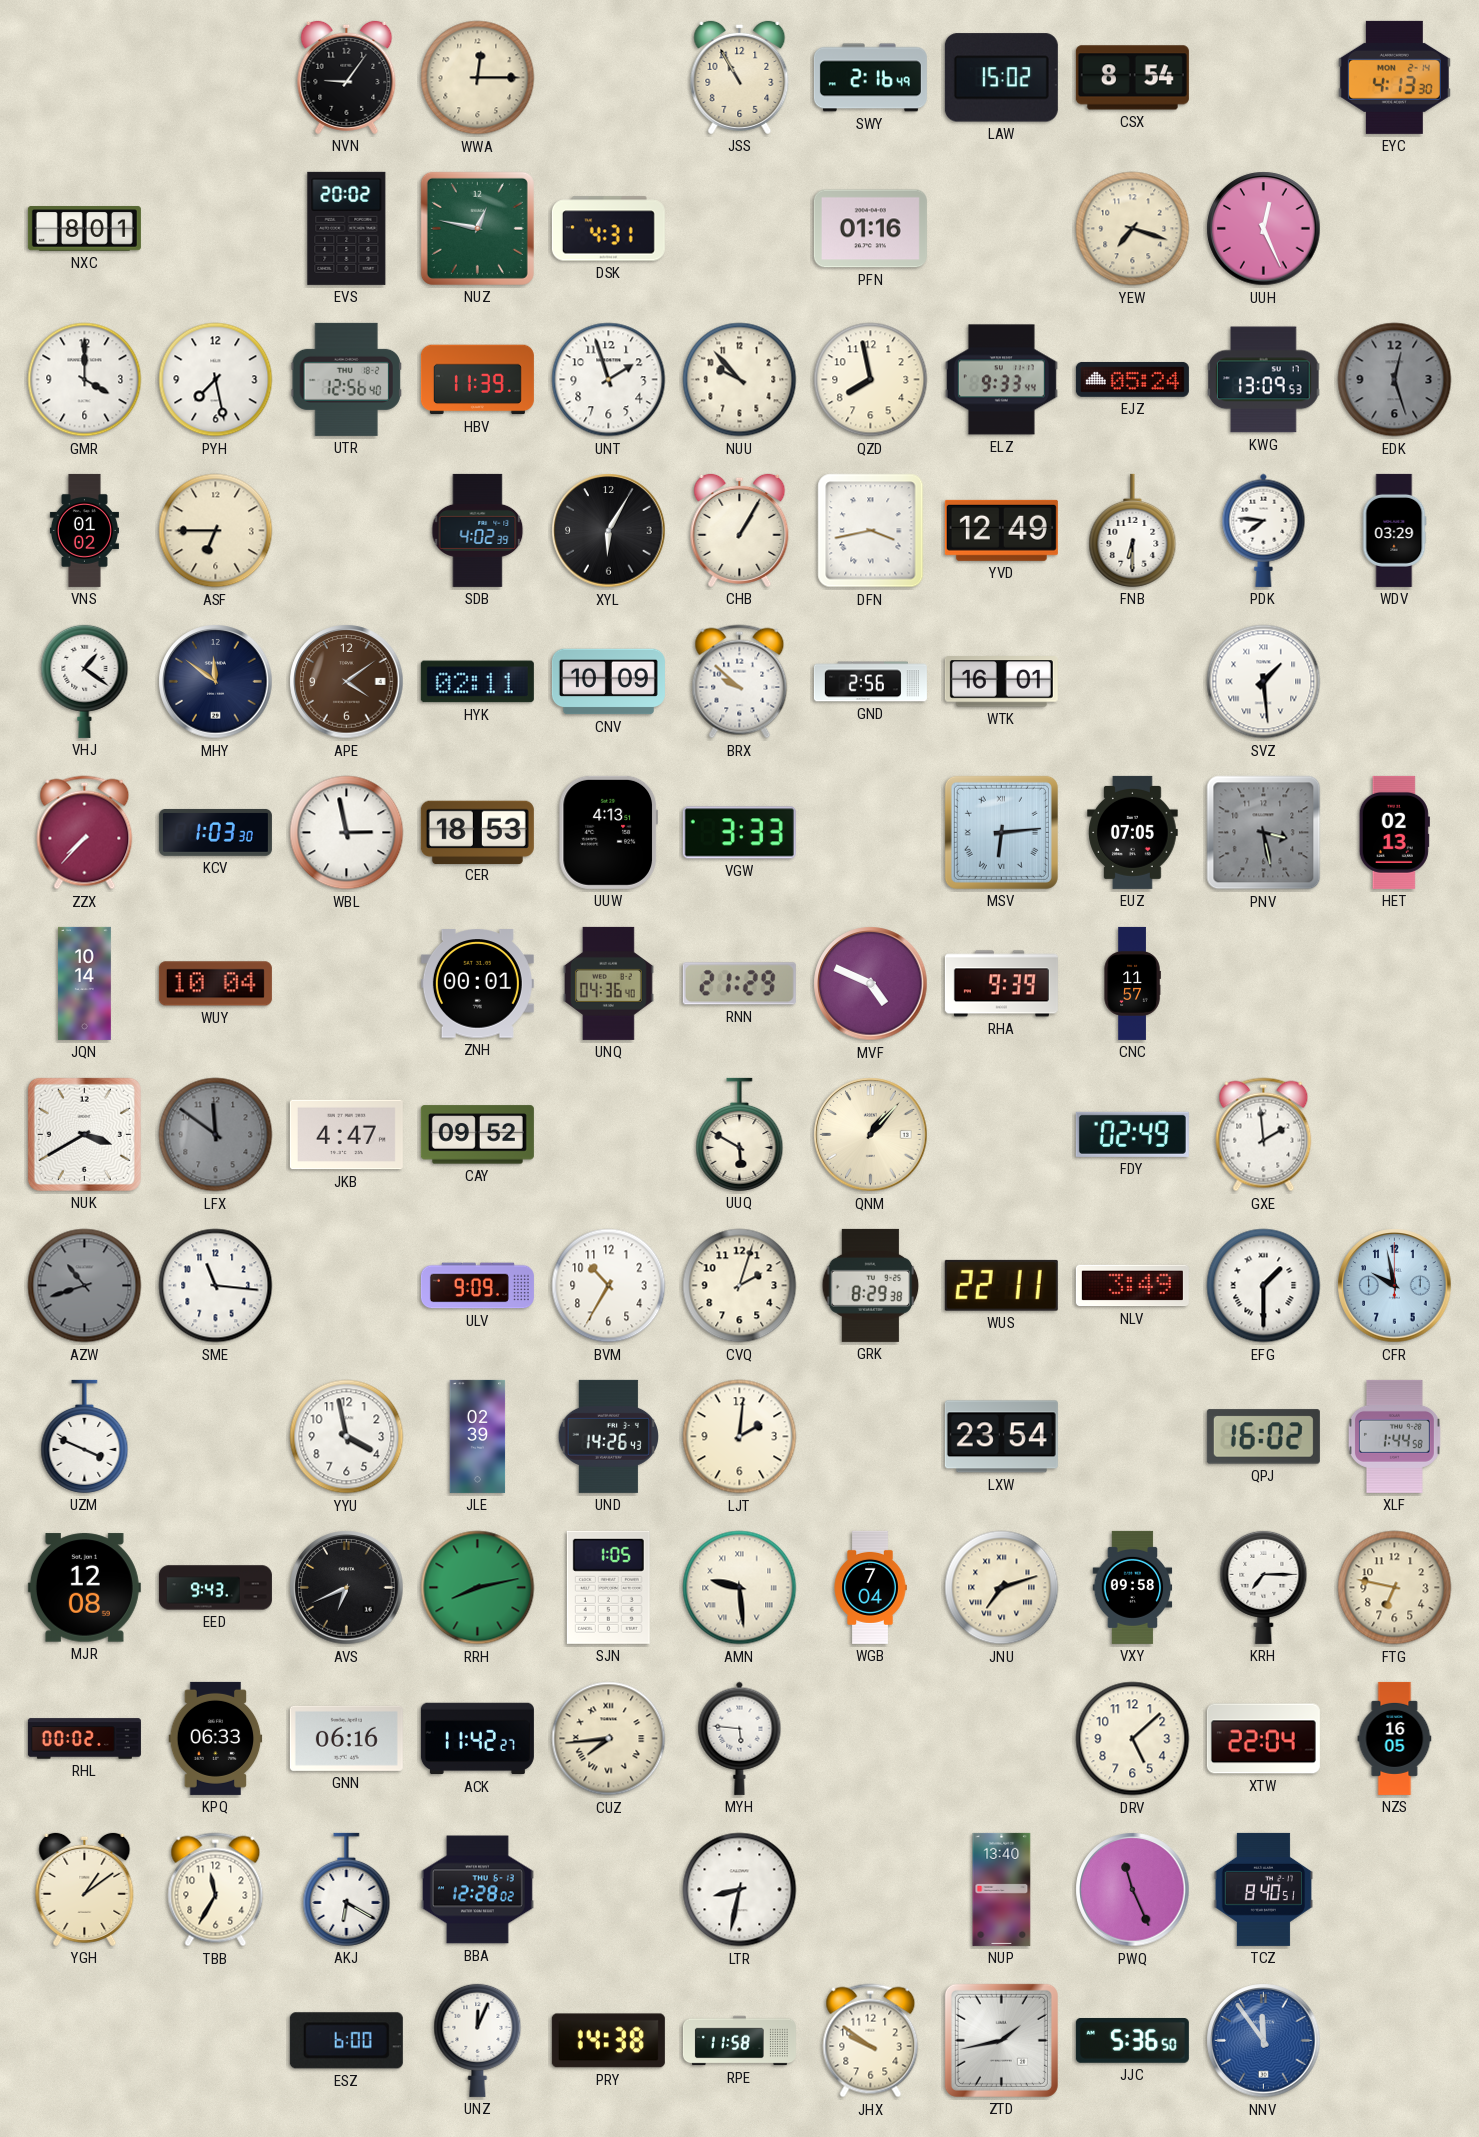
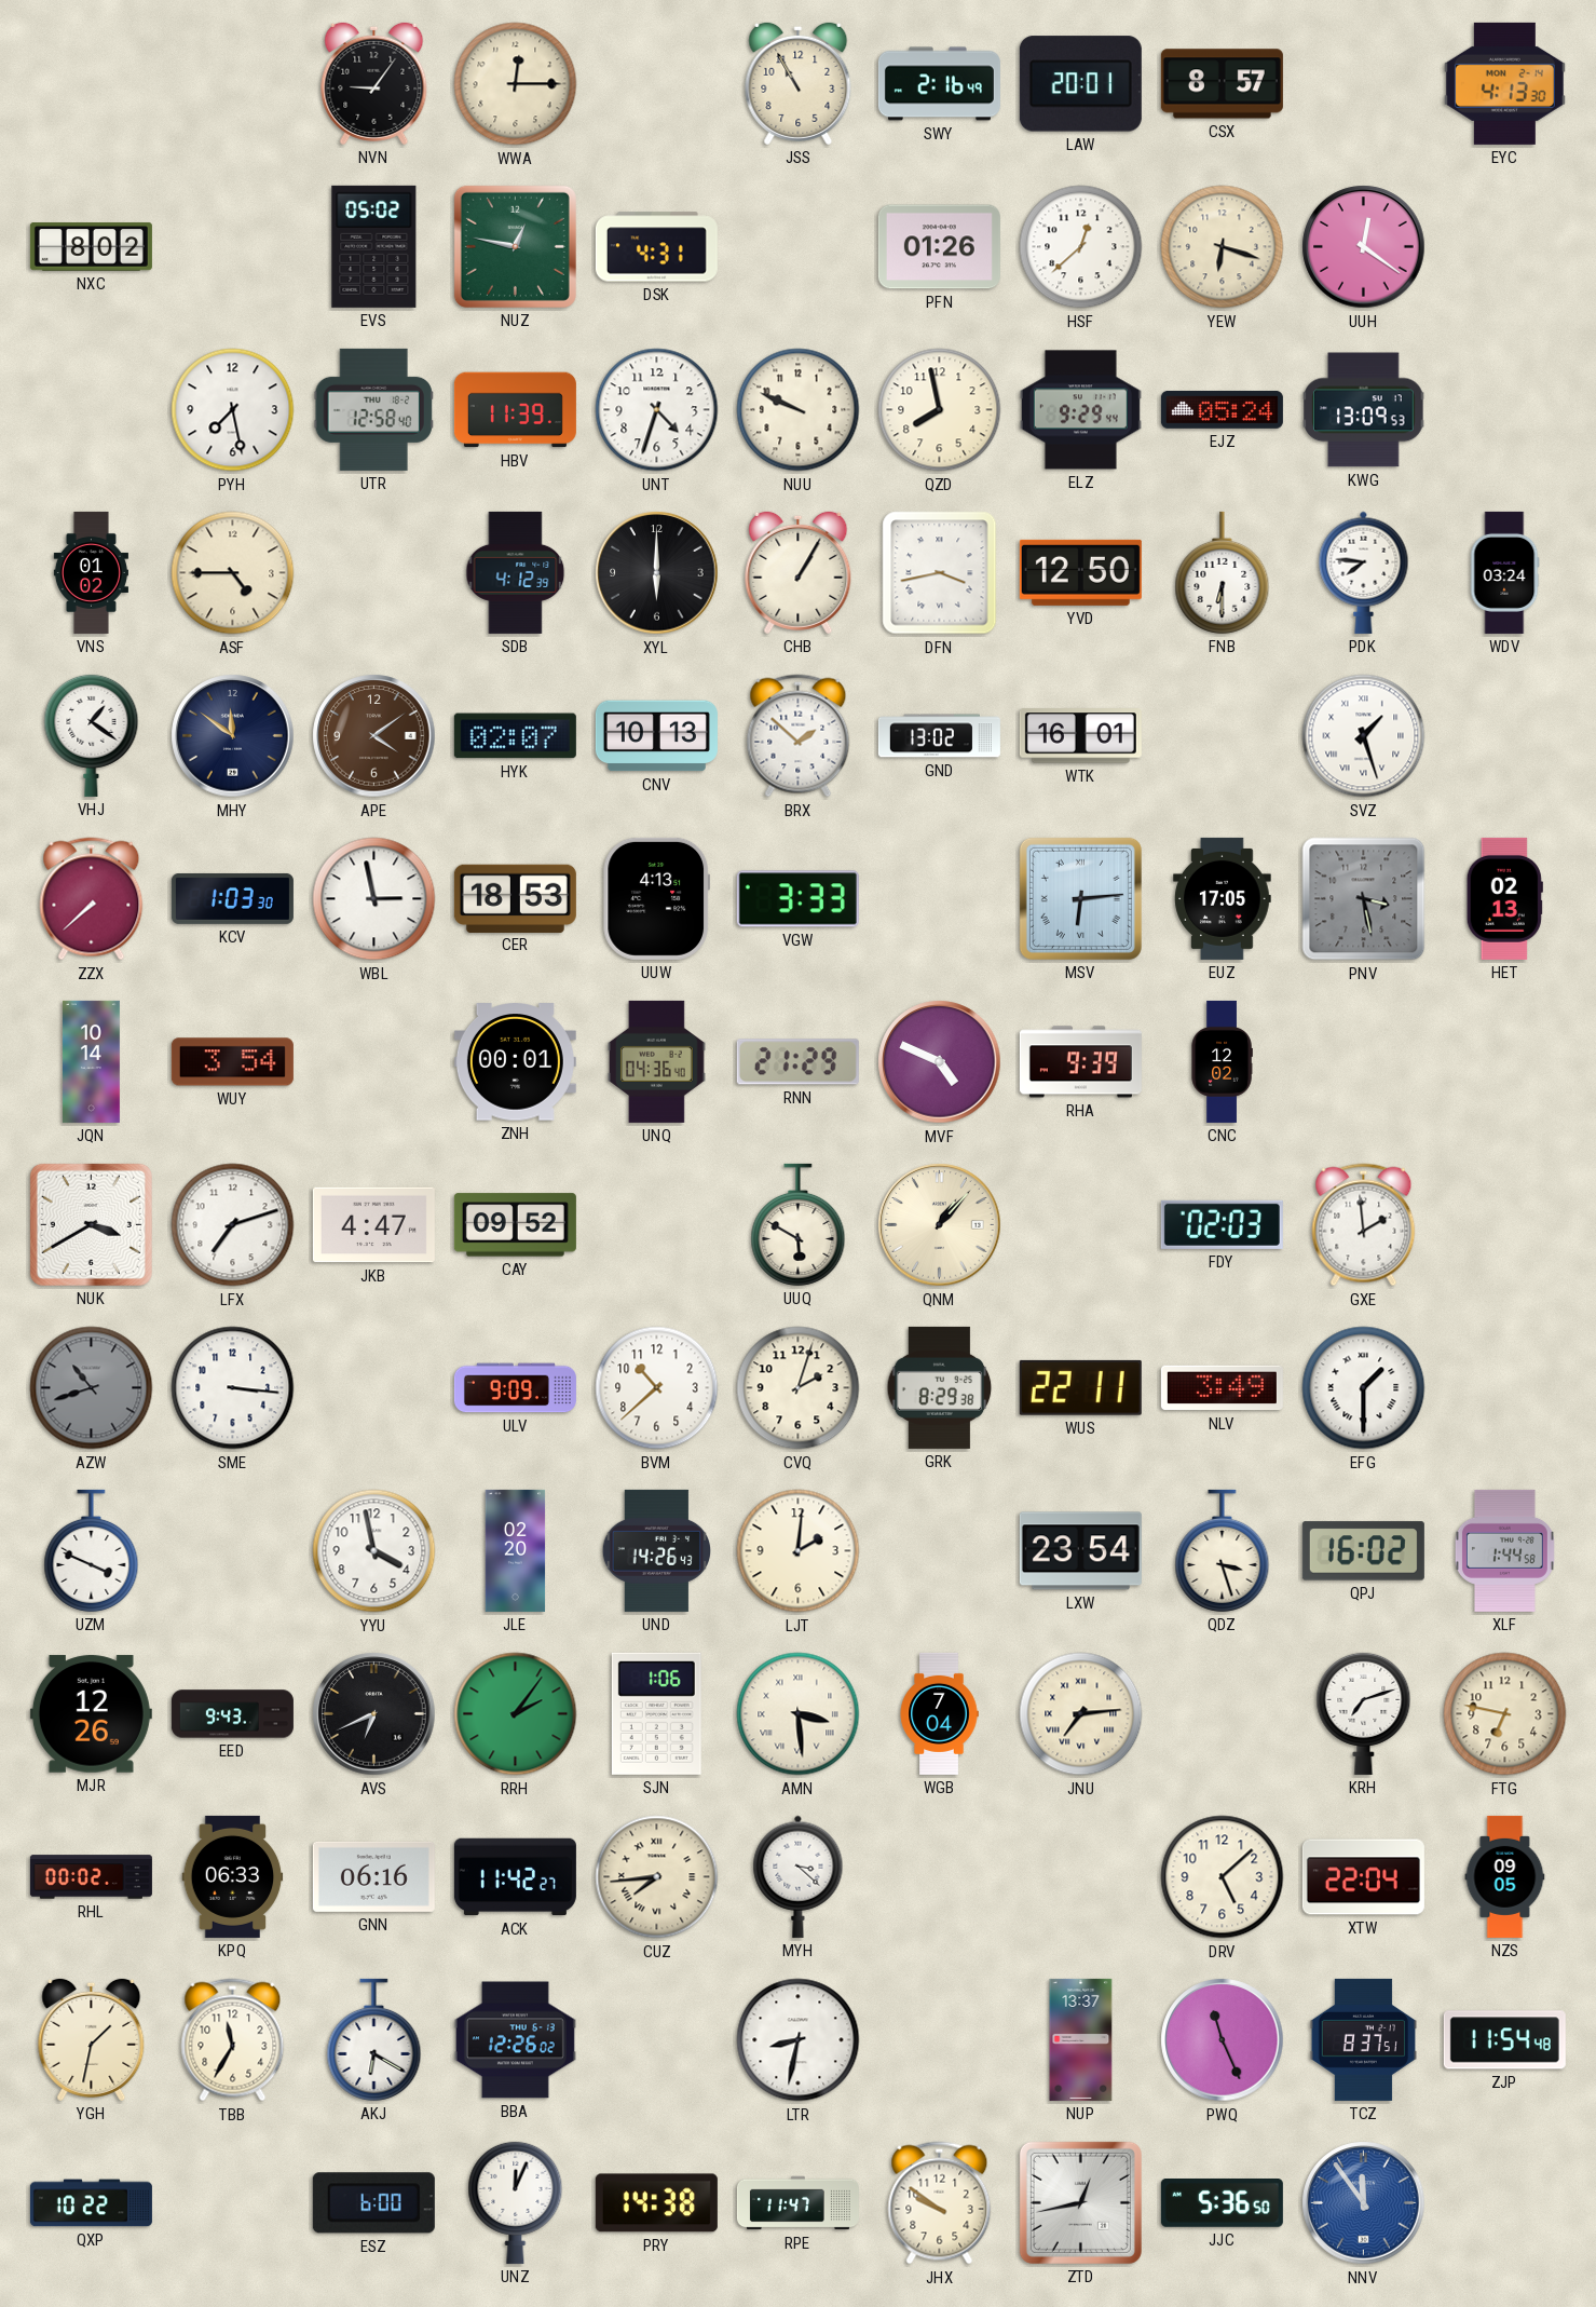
LAW: 15:02 -> 20:01
CSX: 8:54 -> 8:57
NXC: 8:01 -> 8:02
EVS: 20:02 -> 05:02
PFN: 01:16 -> 01:26
HSF: none -> 12:38
YEW: 7:18 -> 6:18
UUH: 12:26 -> 12:21
GMR: 4:00 -> none
UTR: 12:56 -> 12:58
UNT: 1:57 -> 4:33
NUU: 9:53 -> 9:49
ELZ: 9:33 -> 9:29
EDK: 12:27 -> none
ASF: 6:45 -> 4:45
SDB: 4:02 -> 4:12
XYL: 6:05 -> 6:00
YVD: 12:49 -> 12:50
WDV: 03:29 -> 03:24
HYK: 02:11 -> 02:07
CNV: 10:09 -> 10:13
BRX: 9:52 -> 1:52
GND: 2:56 -> 13:02
SVZ: 1:29 -> 1:27
ZZX: 7:37 -> 7:38
EUZ: 07:05 -> 17:05
WUY: 10:04 -> 3:54
CNC: 11:57 -> 12:02
LFX: 11:51 -> 7:12
LFX dial: grey -> white
FDY: 02:49 -> 02:03
SME: 11:16 -> 3:16
BVM: 10:35 -> 10:38
CFR: 9:58 -> none
JLE: 02:39 -> 02:20
QDZ: none -> 3:27
MJR: 12:08 -> 12:26
RRH: 8:13 -> 2:06
SJN: 1:05 -> 1:06
AMN: 9:29 -> 3:29
JNU: 7:12 -> 7:14
VXY: 09:58 -> none
KRH: 7:15 -> 7:12
MYH: 5:46 -> 3:22
NZS: 16:05 -> 09:05
YGH: 1:09 -> 1:32
BBA: 12:28 -> 12:26
NUP: 13:40 -> 13:37
TCZ: 8:40 -> 8:37
ZJP: none -> 11:54
QXP: none -> 10:22
RPE: 11:58 -> 11:47
ZTD: 1:43 -> 12:43
